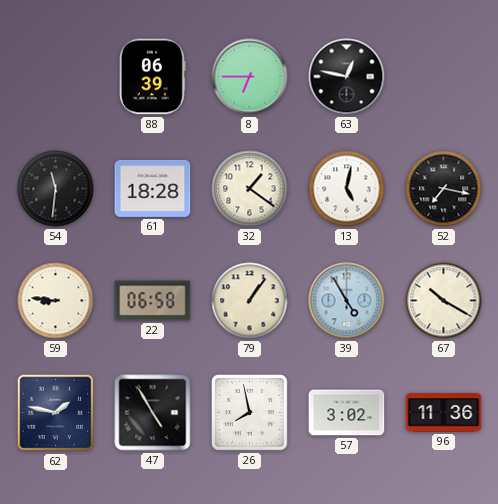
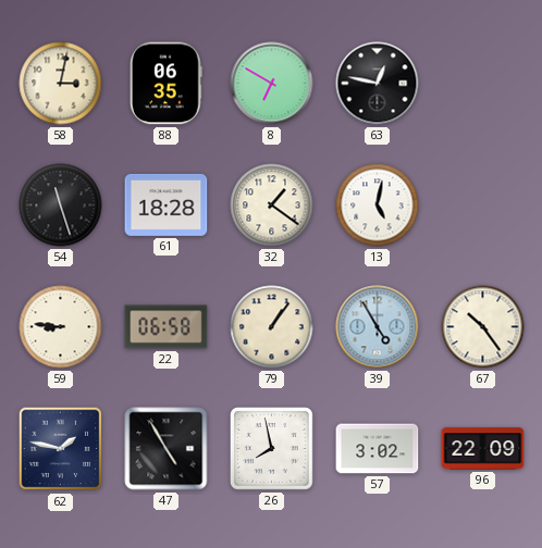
58: none -> 3:02
88: 06:39 -> 06:35
8: 6:45 -> 6:50
54: 11:31 -> 11:27
52: 7:17 -> none
67: 10:20 -> 10:24
96: 11:36 -> 22:09
